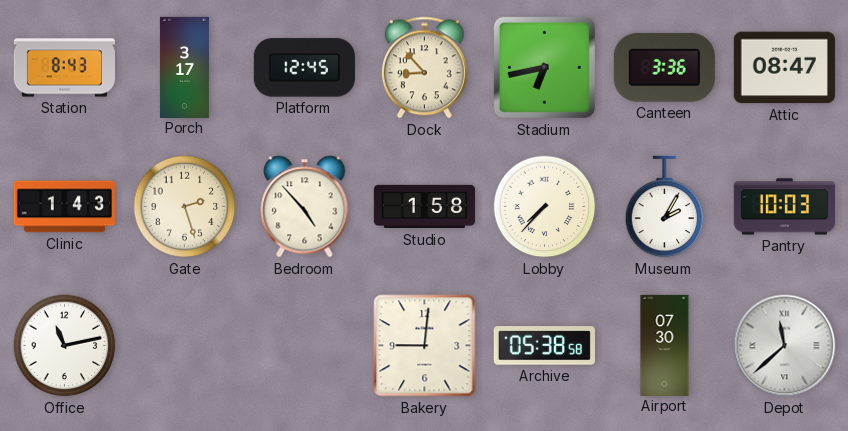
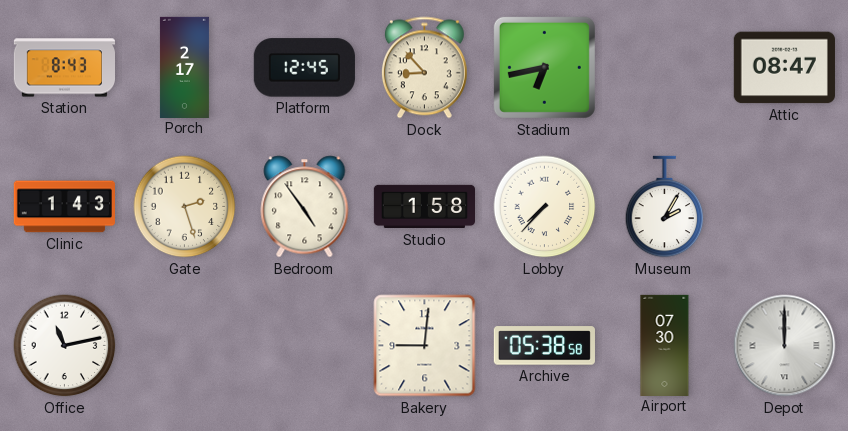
Porch: 3:17 -> 2:17
Canteen: 3:36 -> none
Bedroom: 4:53 -> 4:54
Pantry: 10:03 -> none
Depot: 11:38 -> 12:00
